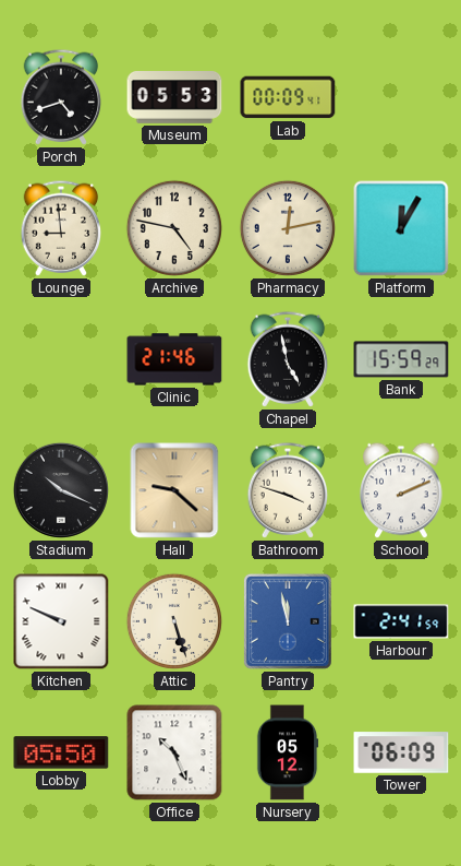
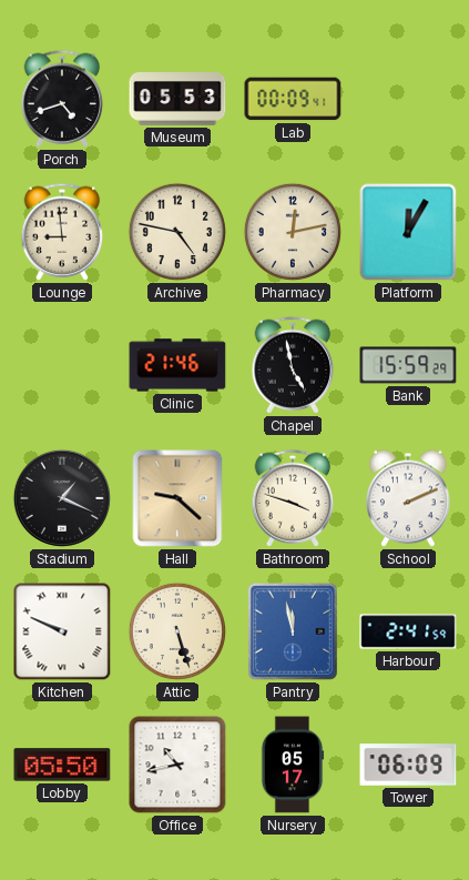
Stadium: 10:19 -> 1:19
Office: 10:26 -> 10:43
Nursery: 05:12 -> 05:17
